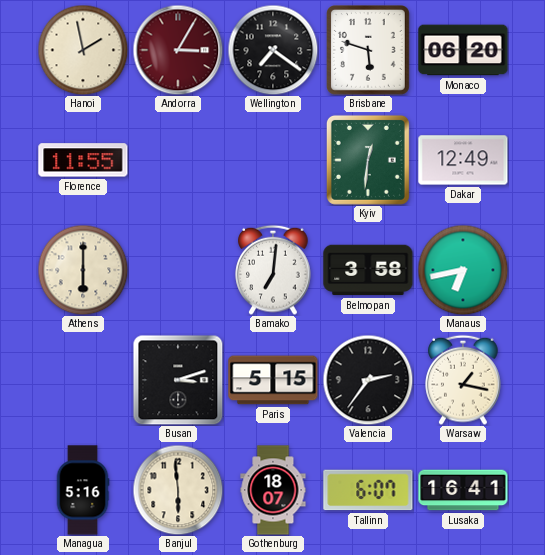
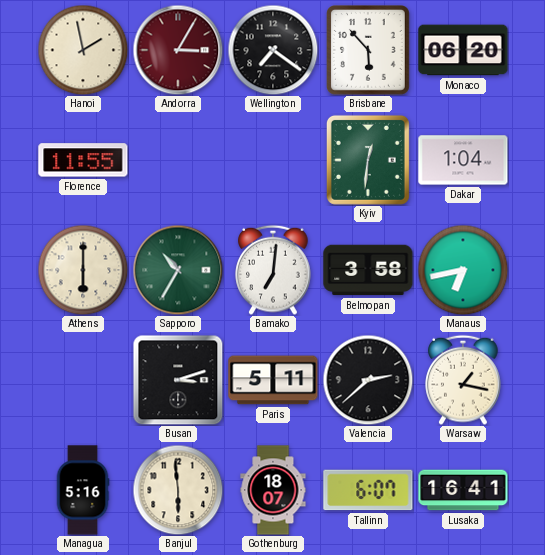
Brisbane: 5:48 -> 5:53
Dakar: 12:49 -> 1:04
Sapporo: none -> 10:35
Paris: 5:15 -> 5:11
Valencia: 2:36 -> 2:38
